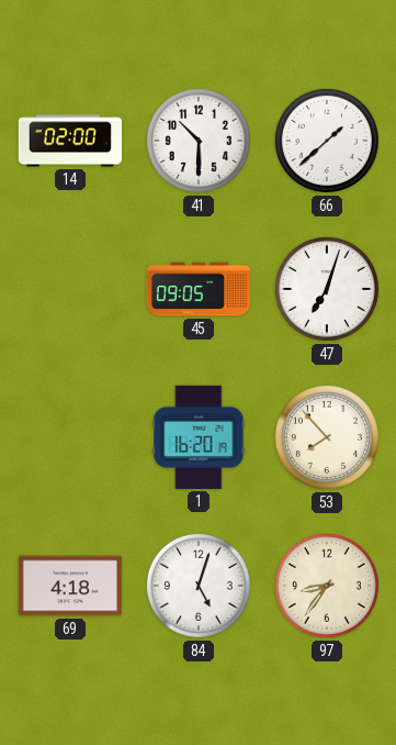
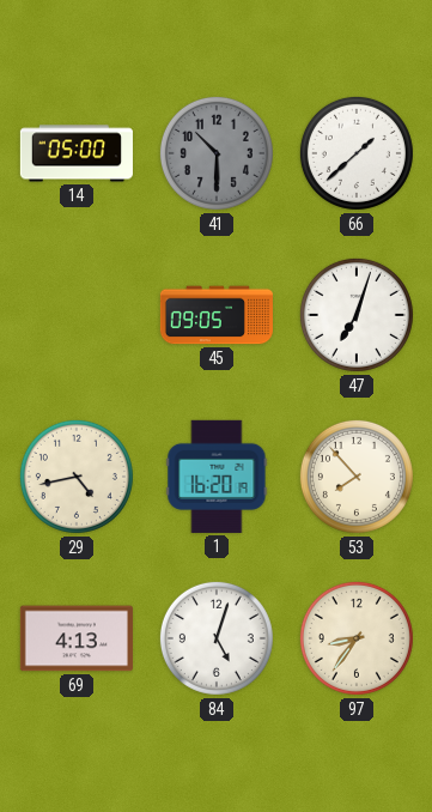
14: 02:00 -> 05:00
41 dial: white -> grey
29: none -> 4:43
69: 4:18 -> 4:13
